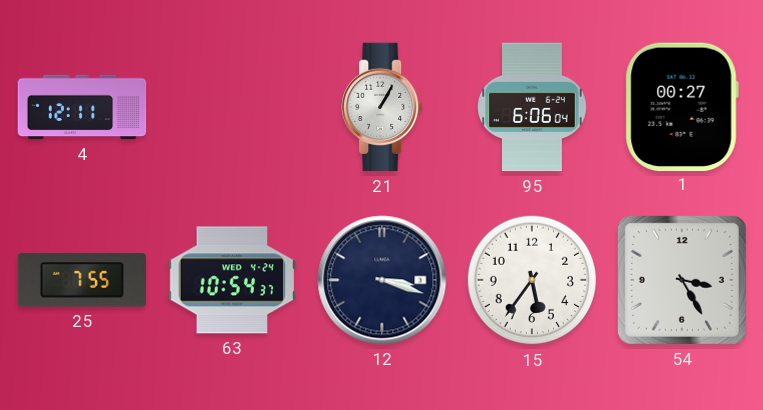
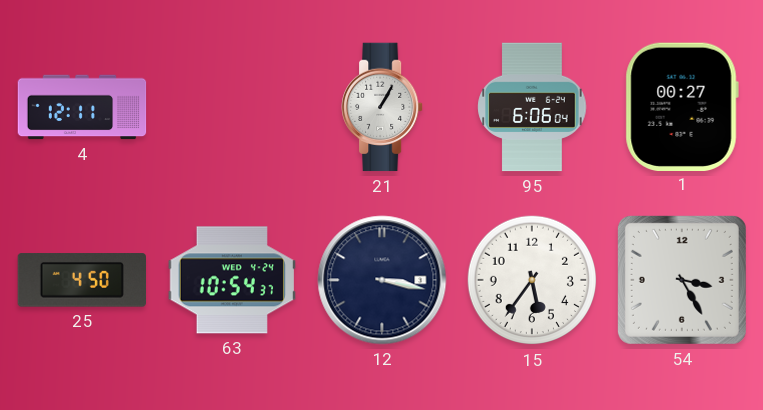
25: 7:55 -> 4:50
12: 3:18 -> 3:17
